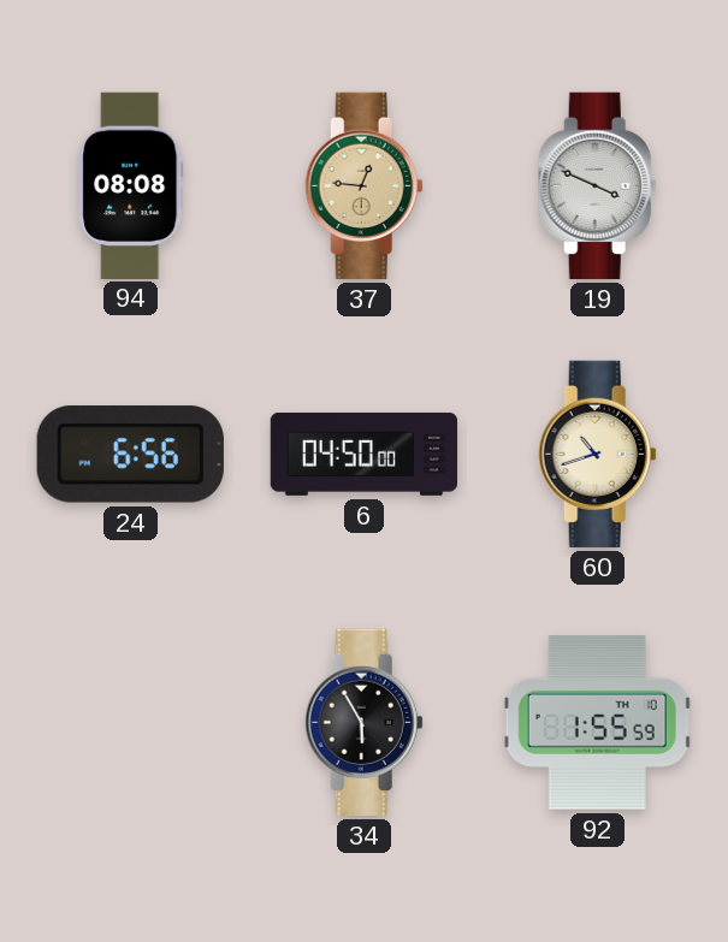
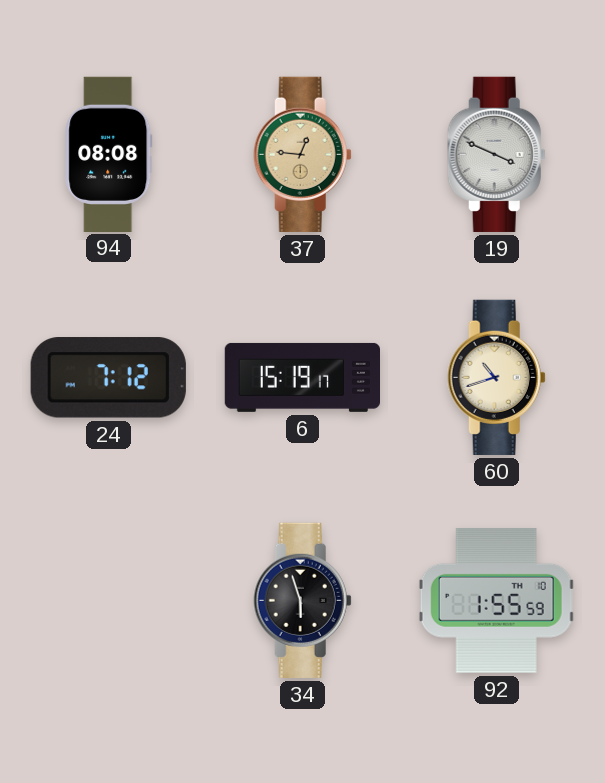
24: 6:56 -> 7:12
6: 04:50 -> 15:19
34: 5:55 -> 5:57
